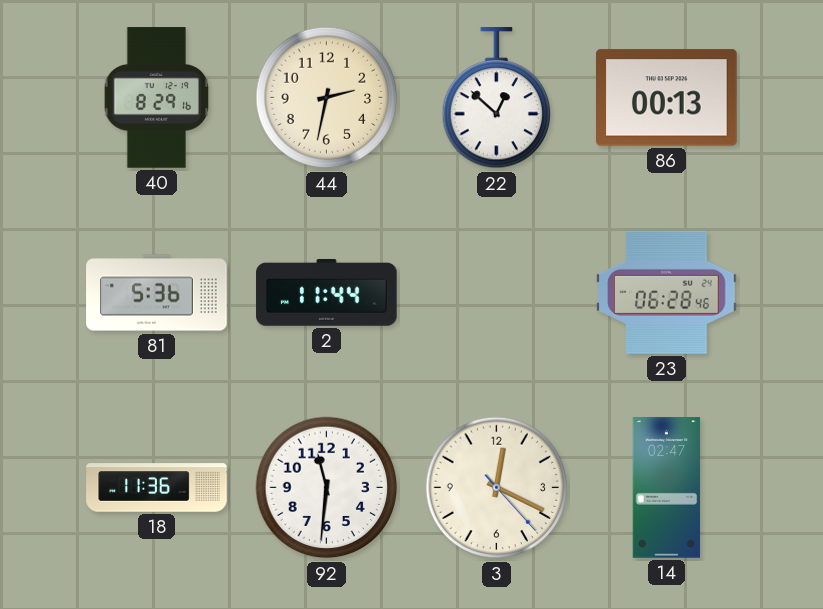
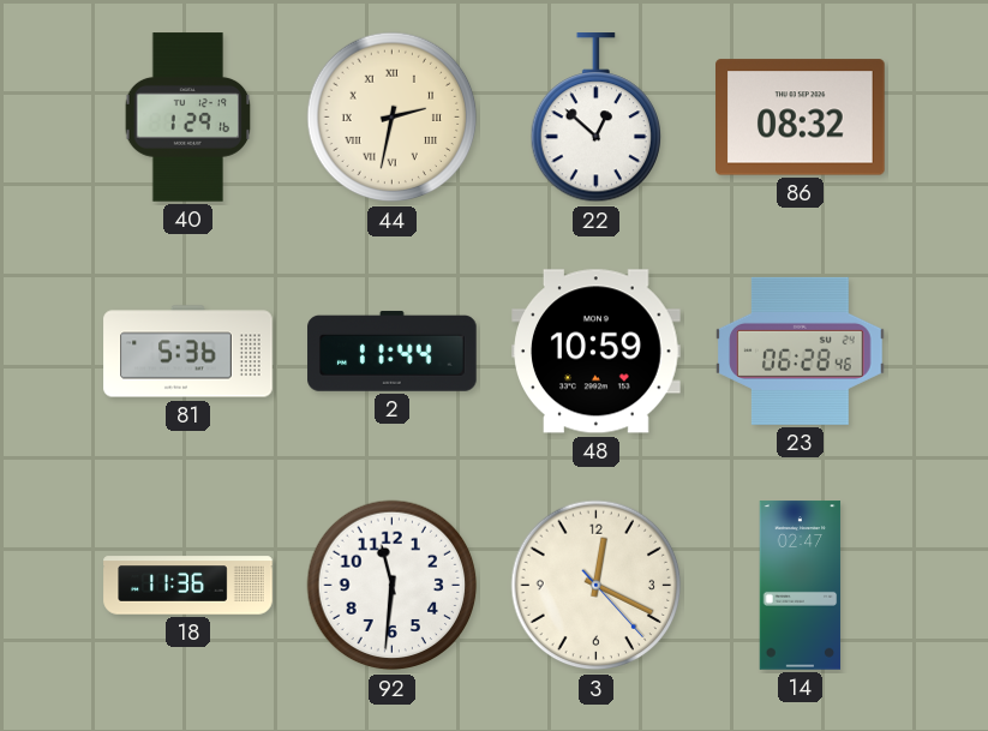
40: 8:29 -> 1:29
44 numerals: Arabic -> Roman
86: 00:13 -> 08:32
48: none -> 10:59
